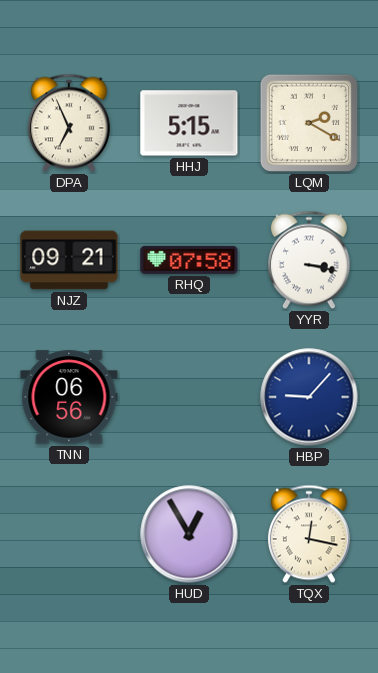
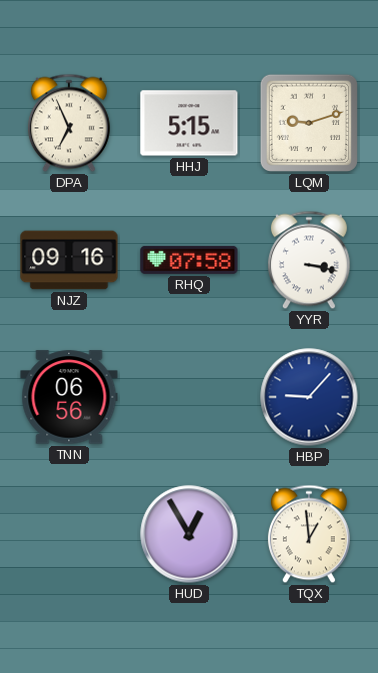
LQM: 2:20 -> 9:12
NJZ: 09:21 -> 09:16
TQX: 12:17 -> 12:59
